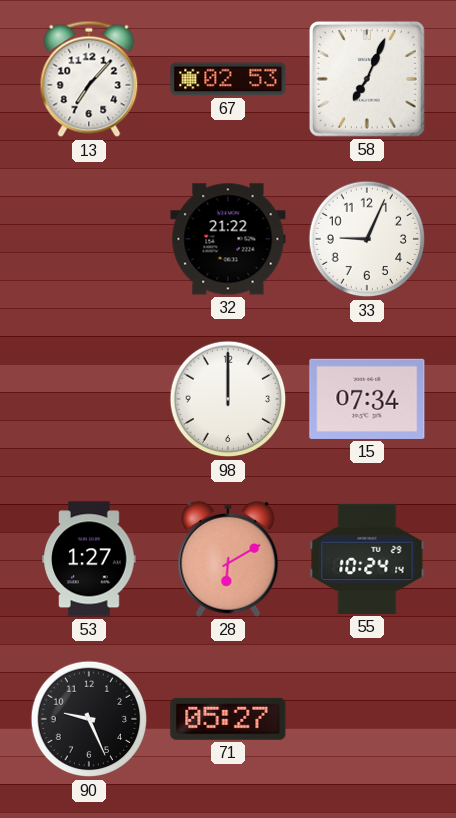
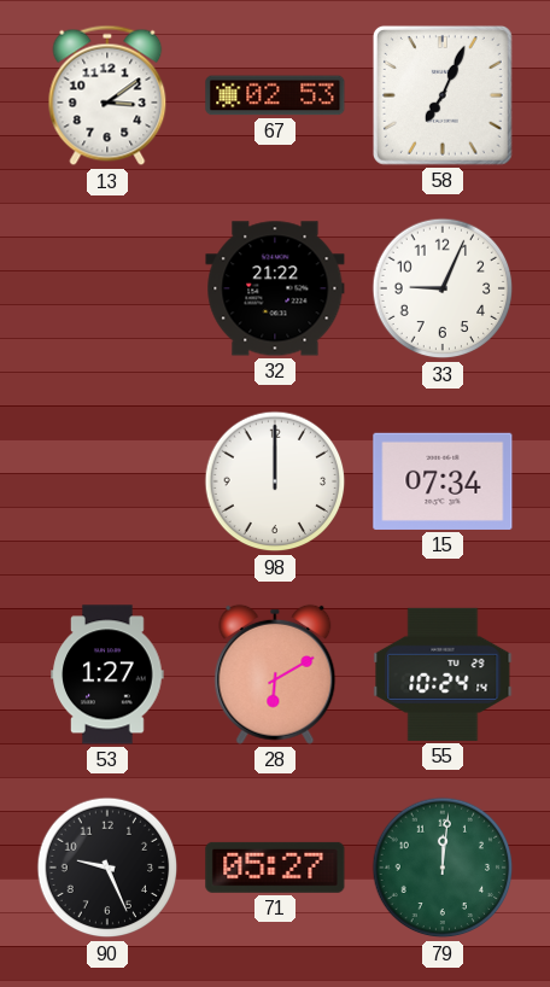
13: 7:07 -> 3:09
79: none -> 12:01
